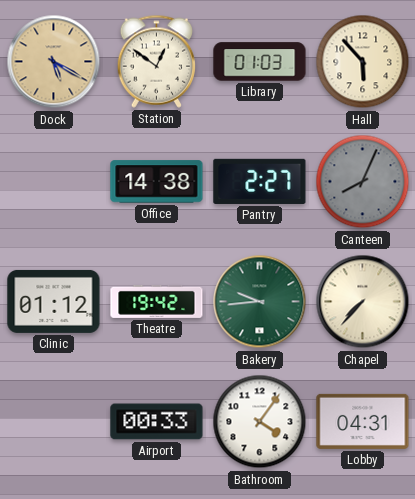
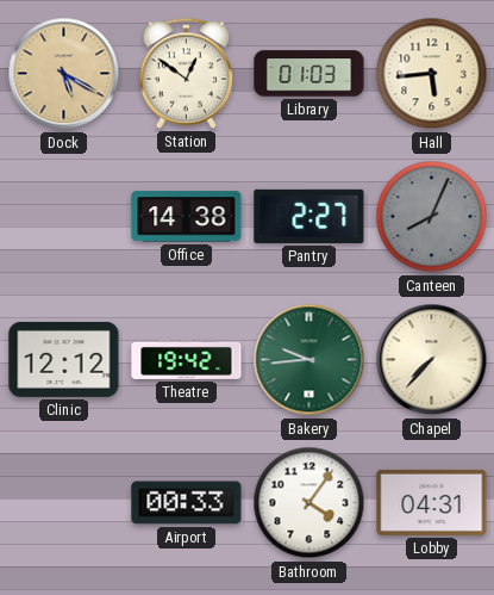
Hall: 5:53 -> 5:44
Clinic: 01:12 -> 12:12
